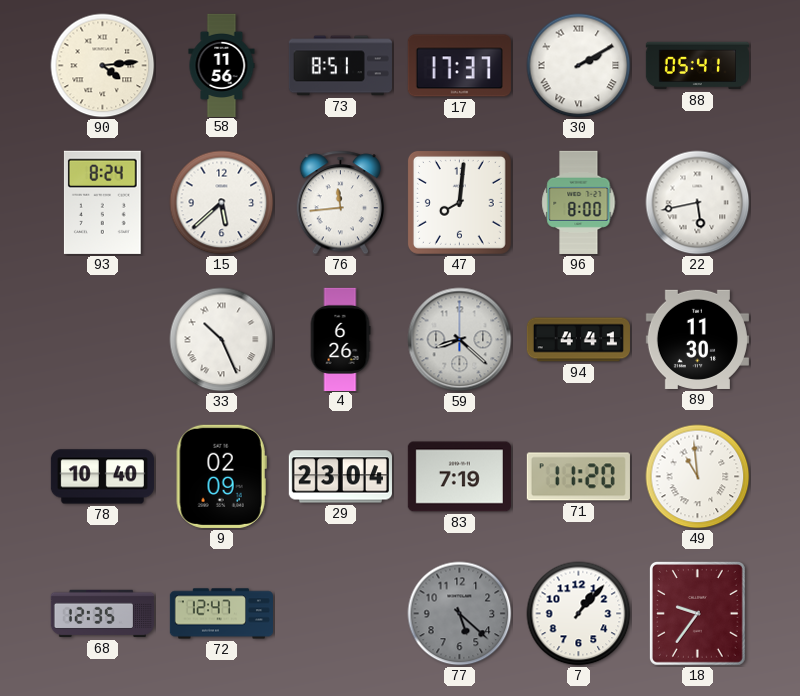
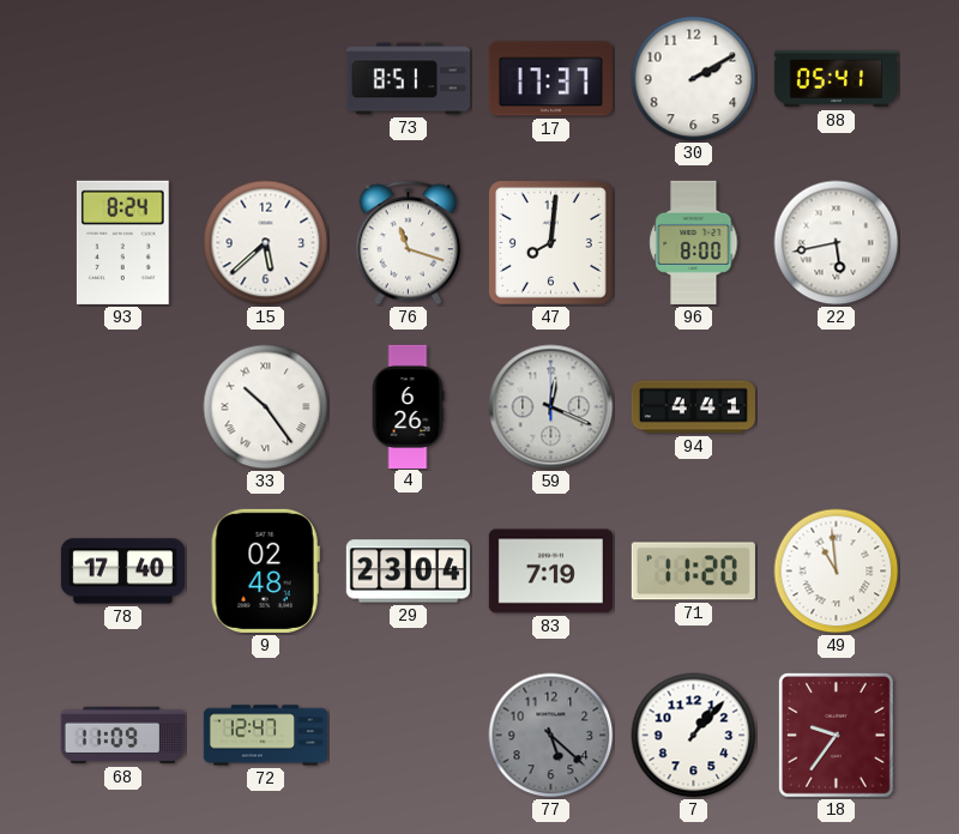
90: 4:14 -> none
58: 11:56 -> none
30 numerals: Roman -> Arabic
76: 11:44 -> 11:18
33: 10:26 -> 10:24
59: 8:22 -> 12:19
89: 11:30 -> none
78: 10:40 -> 17:40
9: 02:09 -> 02:48
68: 12:35 -> 11:09
